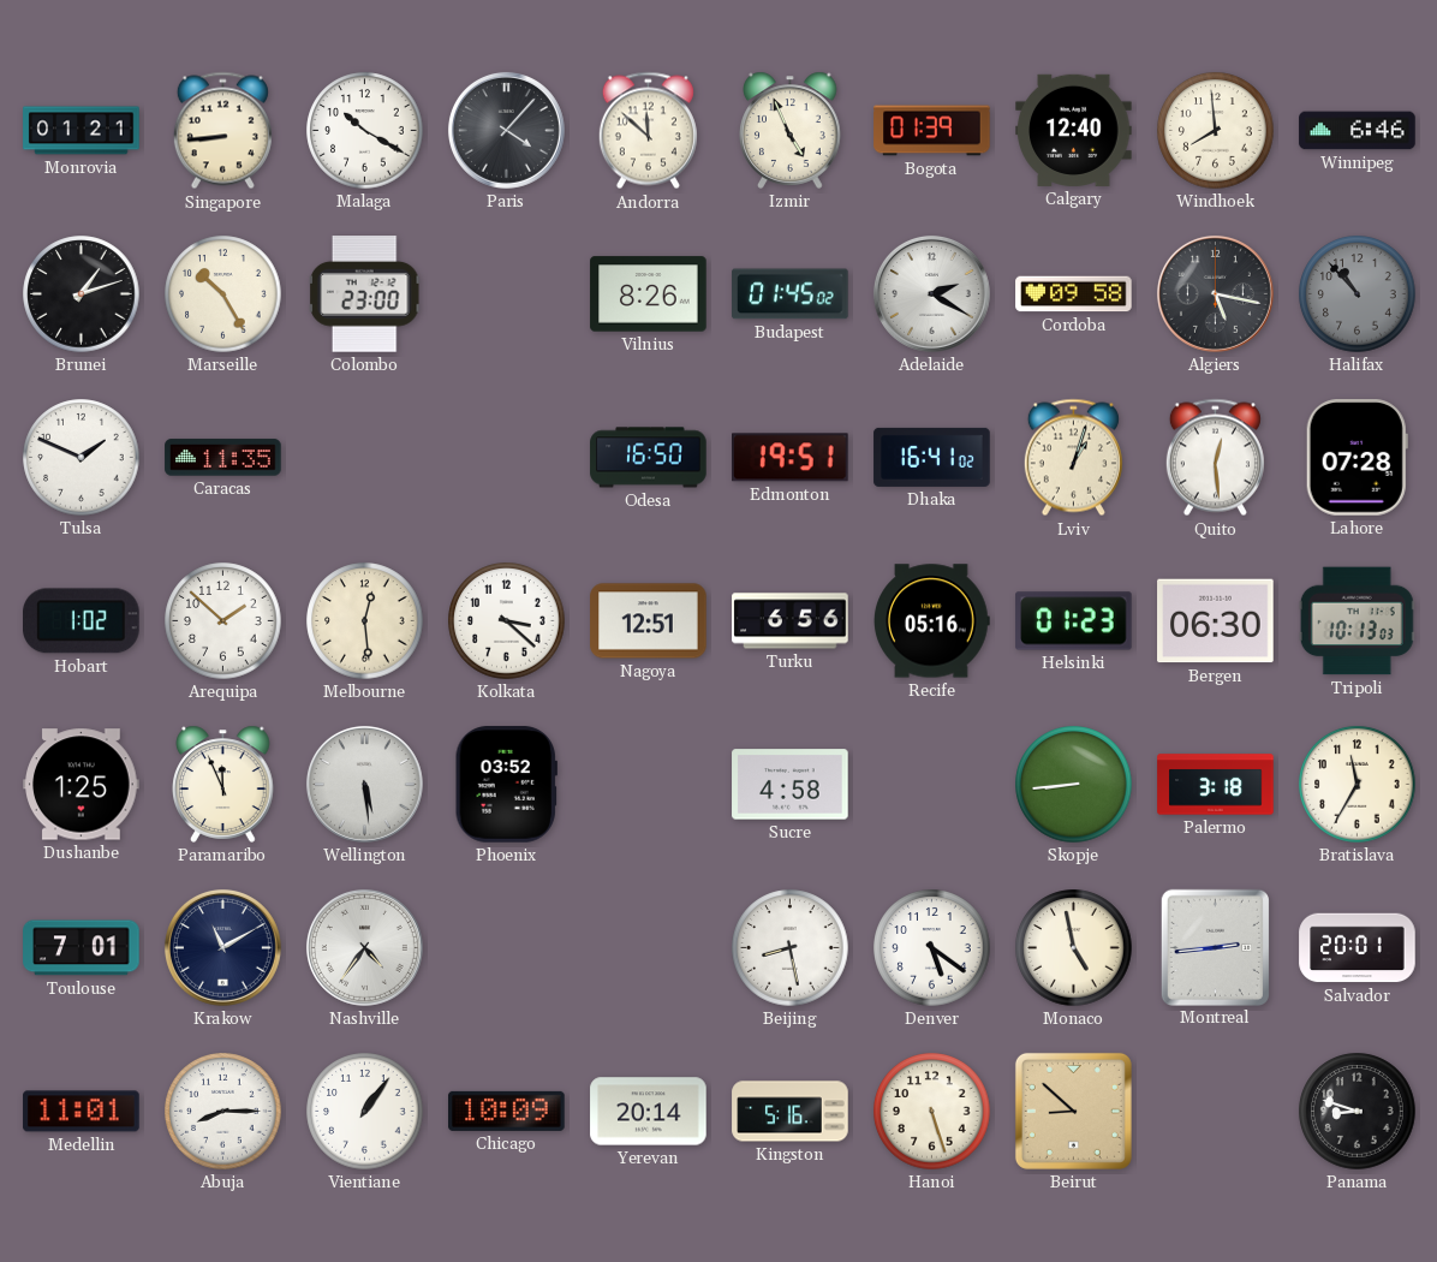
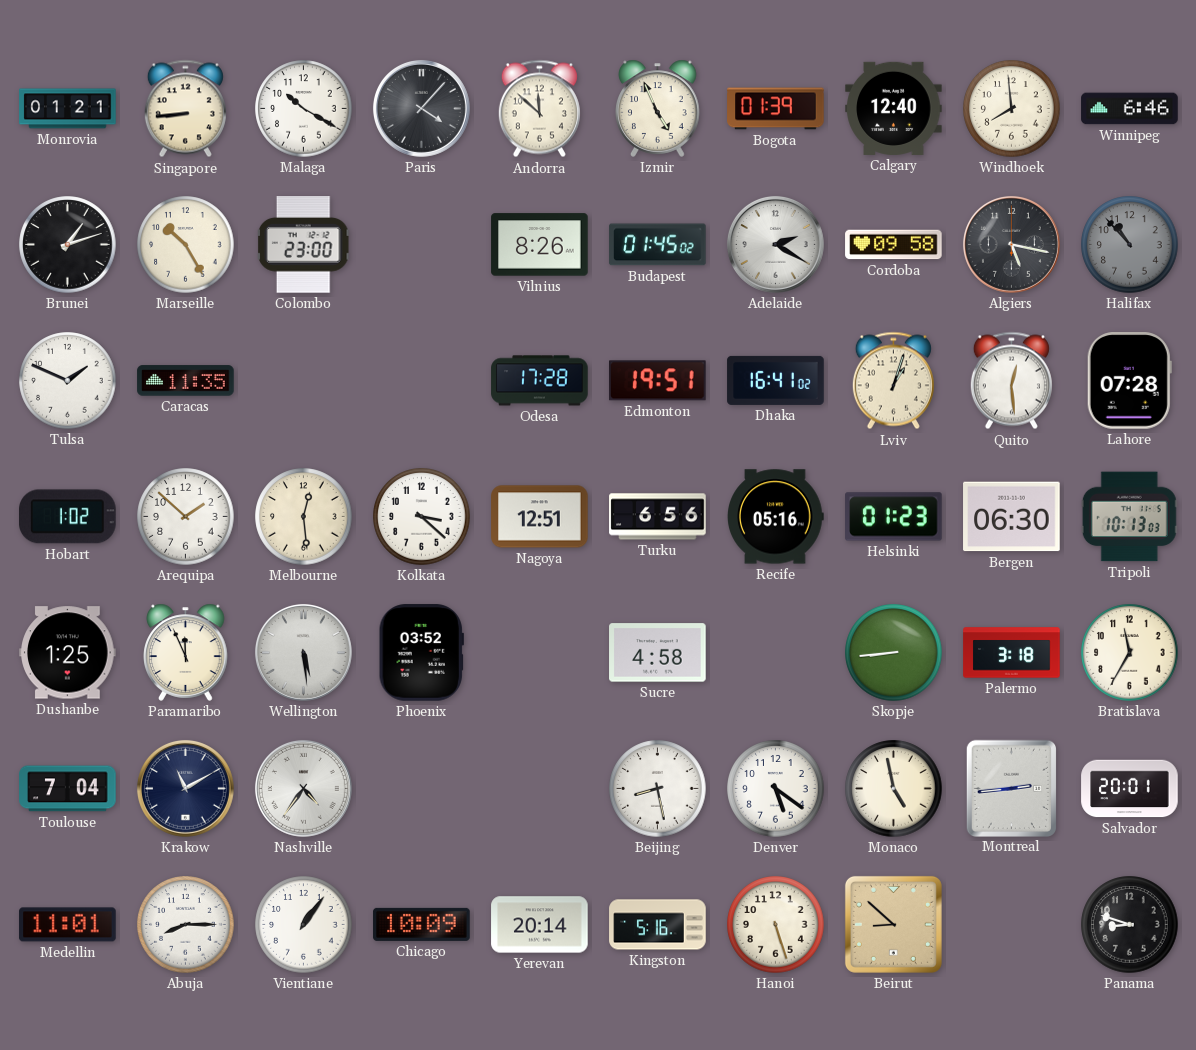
Odesa: 16:50 -> 17:28
Toulouse: 7:01 -> 7:04
